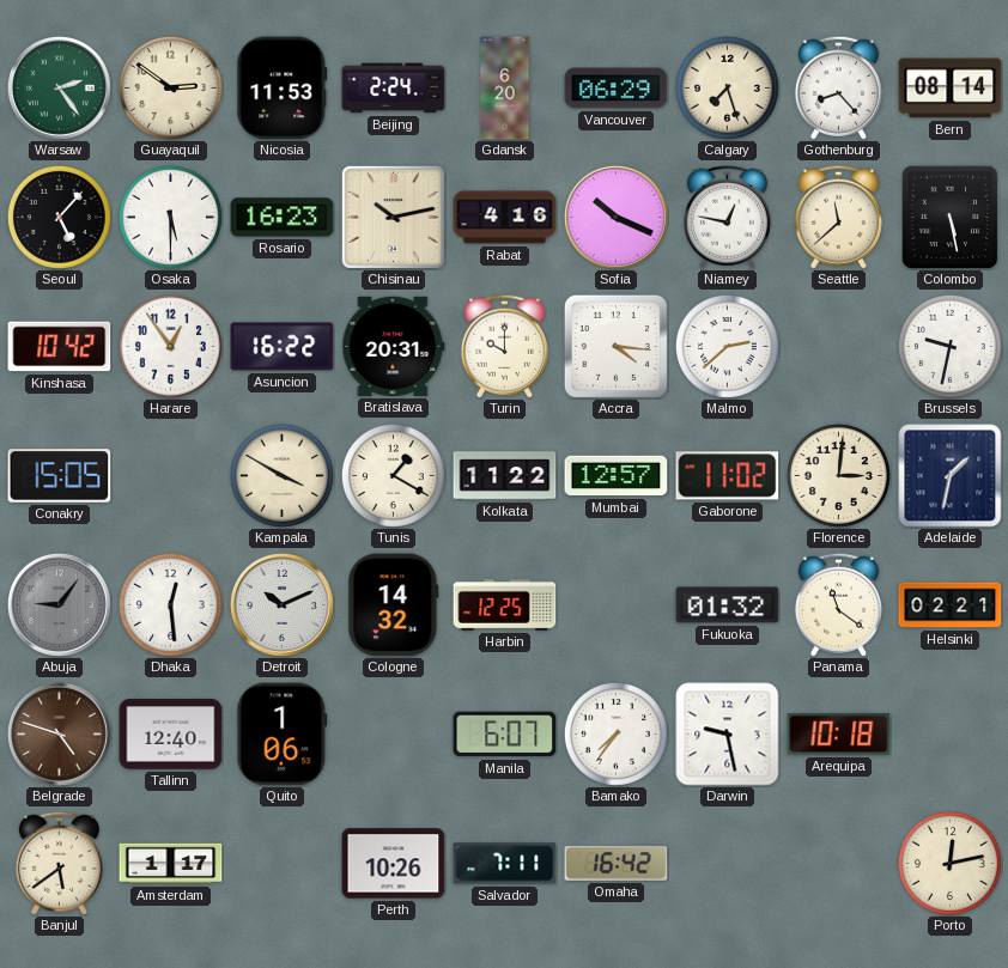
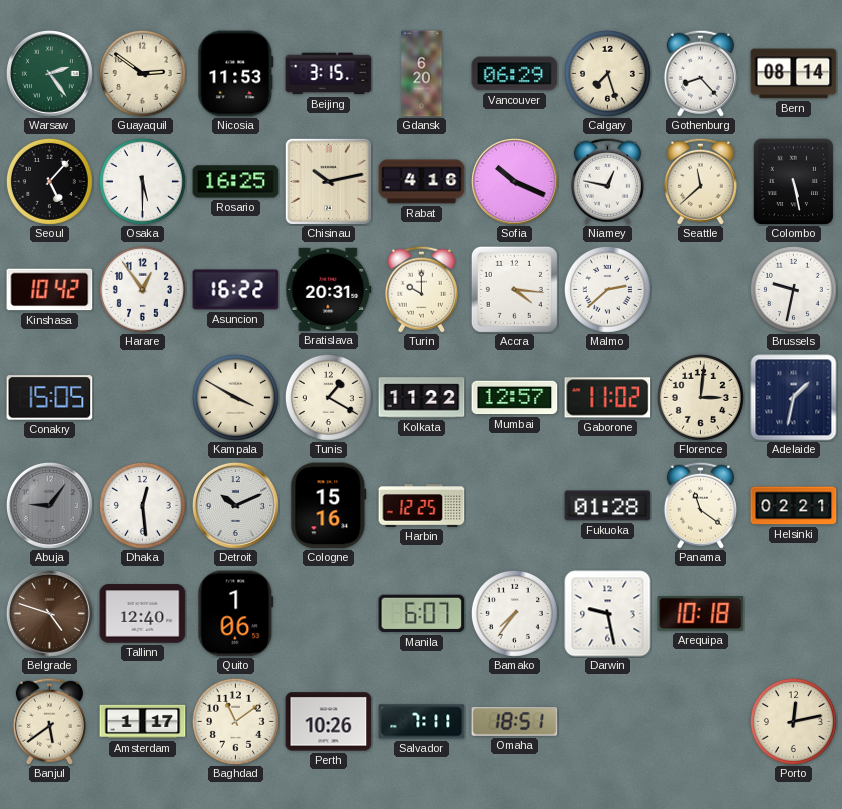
Beijing: 2:24 -> 3:15
Rosario: 16:23 -> 16:25
Cologne: 14:32 -> 15:16
Fukuoka: 01:32 -> 01:28
Baghdad: none -> 11:09
Omaha: 16:42 -> 18:51
